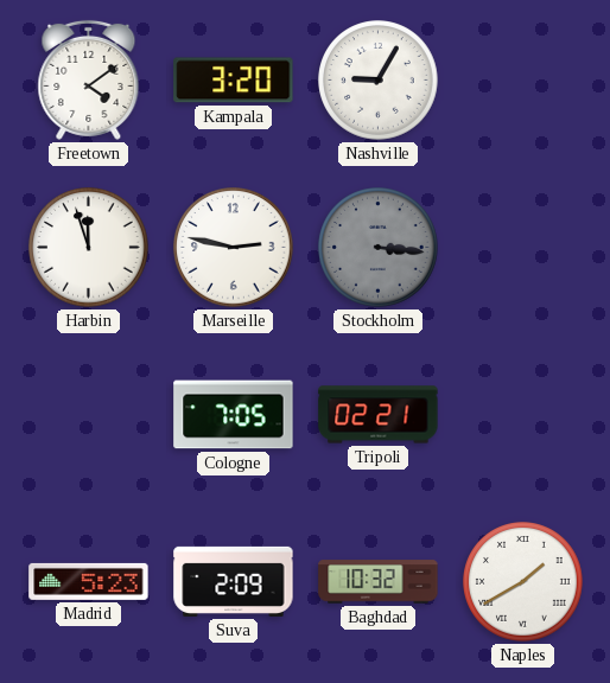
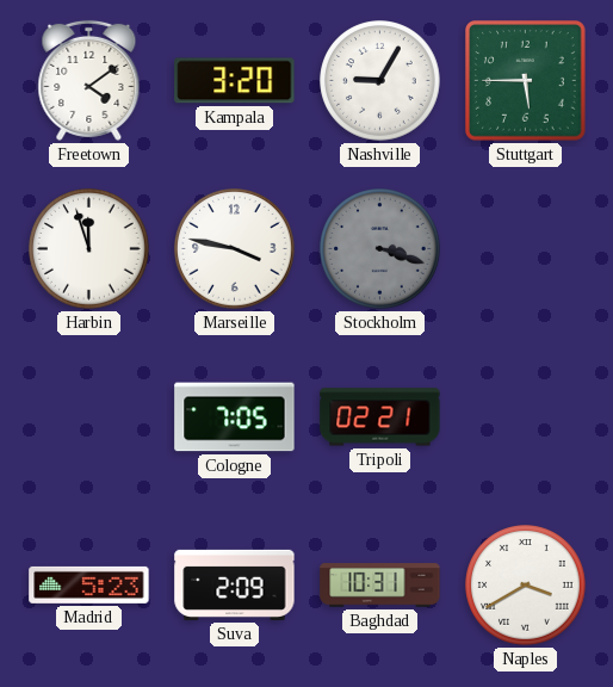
Stuttgart: none -> 5:45
Marseille: 2:47 -> 3:47
Stockholm: 3:16 -> 3:18
Baghdad: 10:32 -> 10:31
Naples: 1:40 -> 3:40
